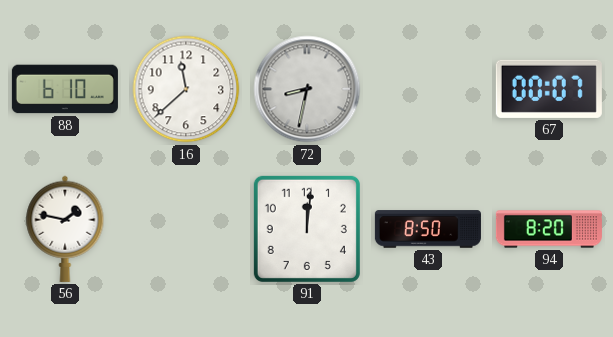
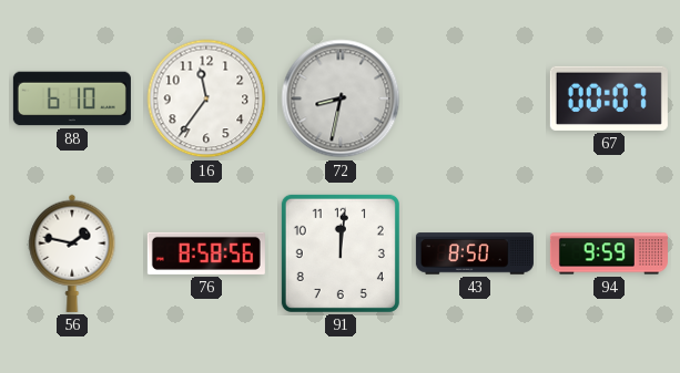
16: 11:38 -> 11:36
76: none -> 8:58
94: 8:20 -> 9:59
